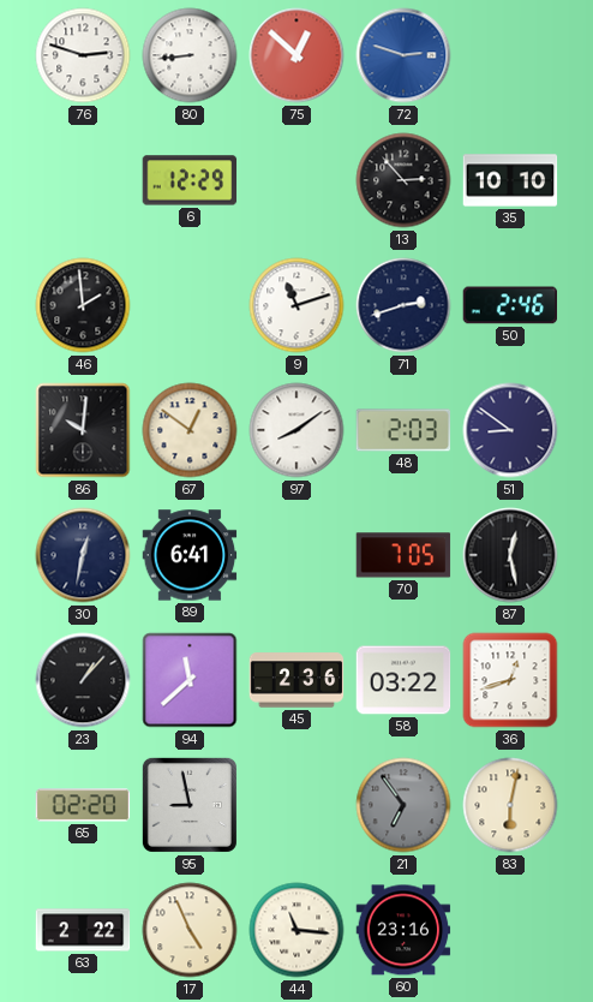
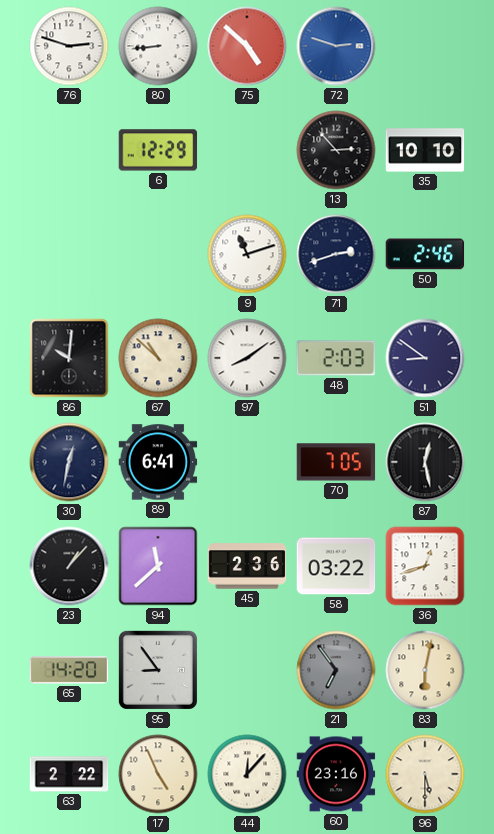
75: 12:52 -> 4:52
46: 1:59 -> none
67: 12:51 -> 10:52
65: 02:20 -> 14:20
95: 8:58 -> 8:54
44: 11:16 -> 12:07
96: none -> 5:30
